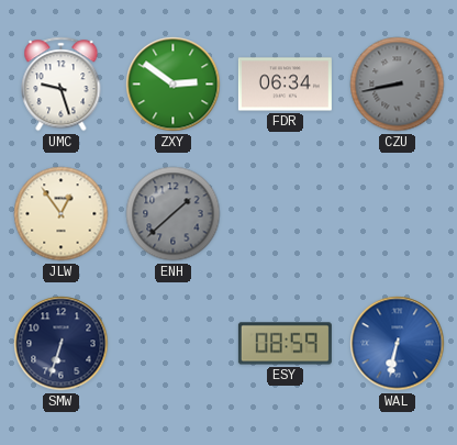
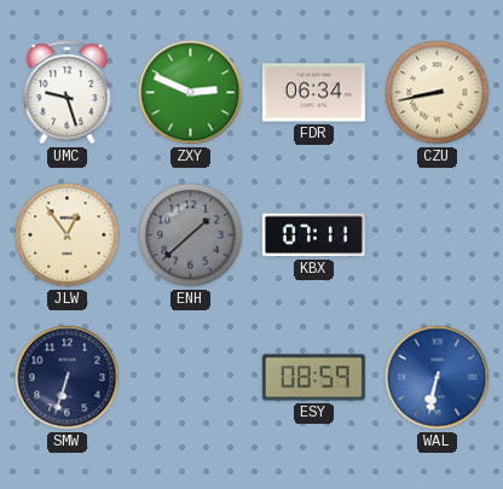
ZXY: 2:51 -> 2:49
CZU dial: grey -> cream
KBX: none -> 07:11
